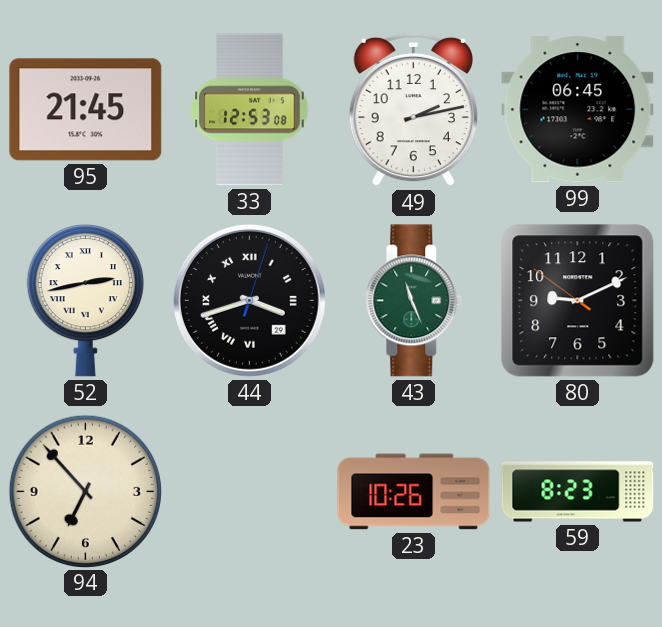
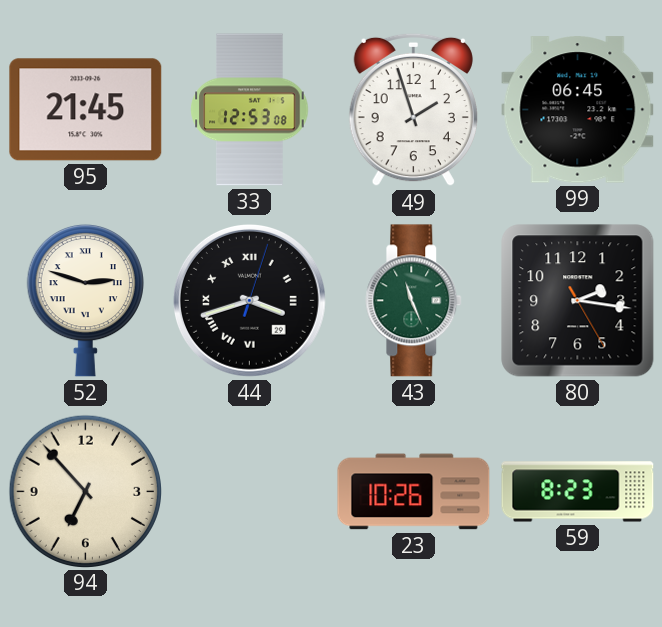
49: 2:13 -> 1:57
52: 2:43 -> 2:48
80: 9:10 -> 2:16
